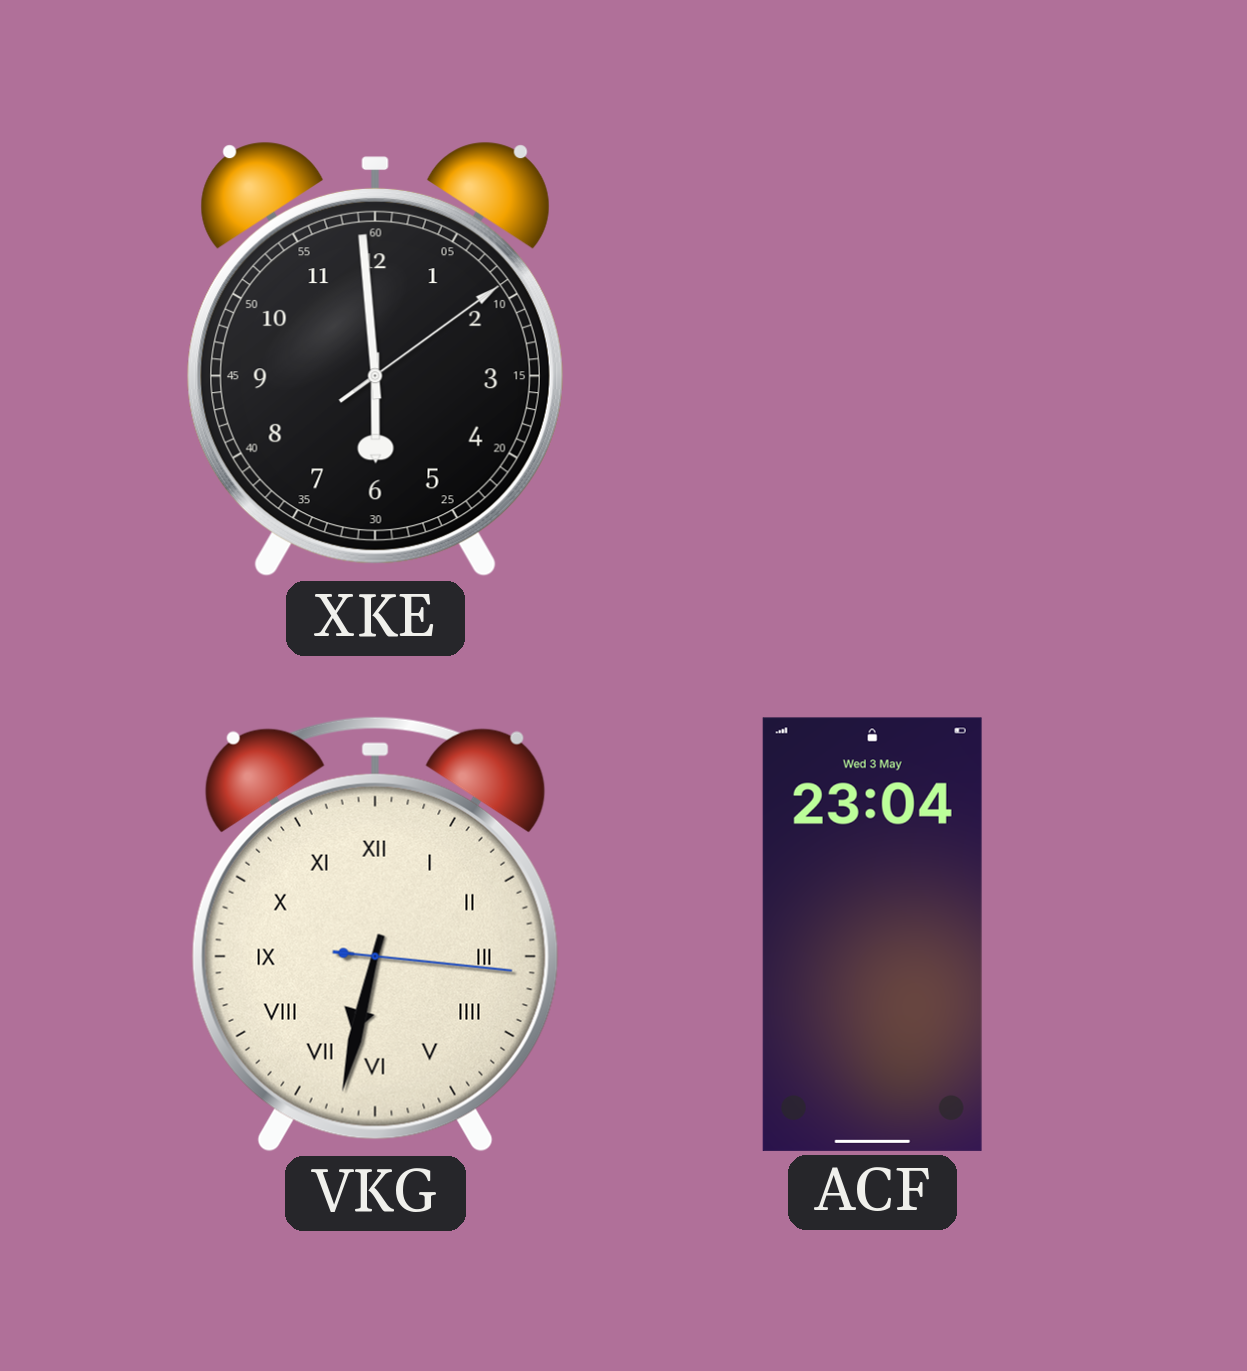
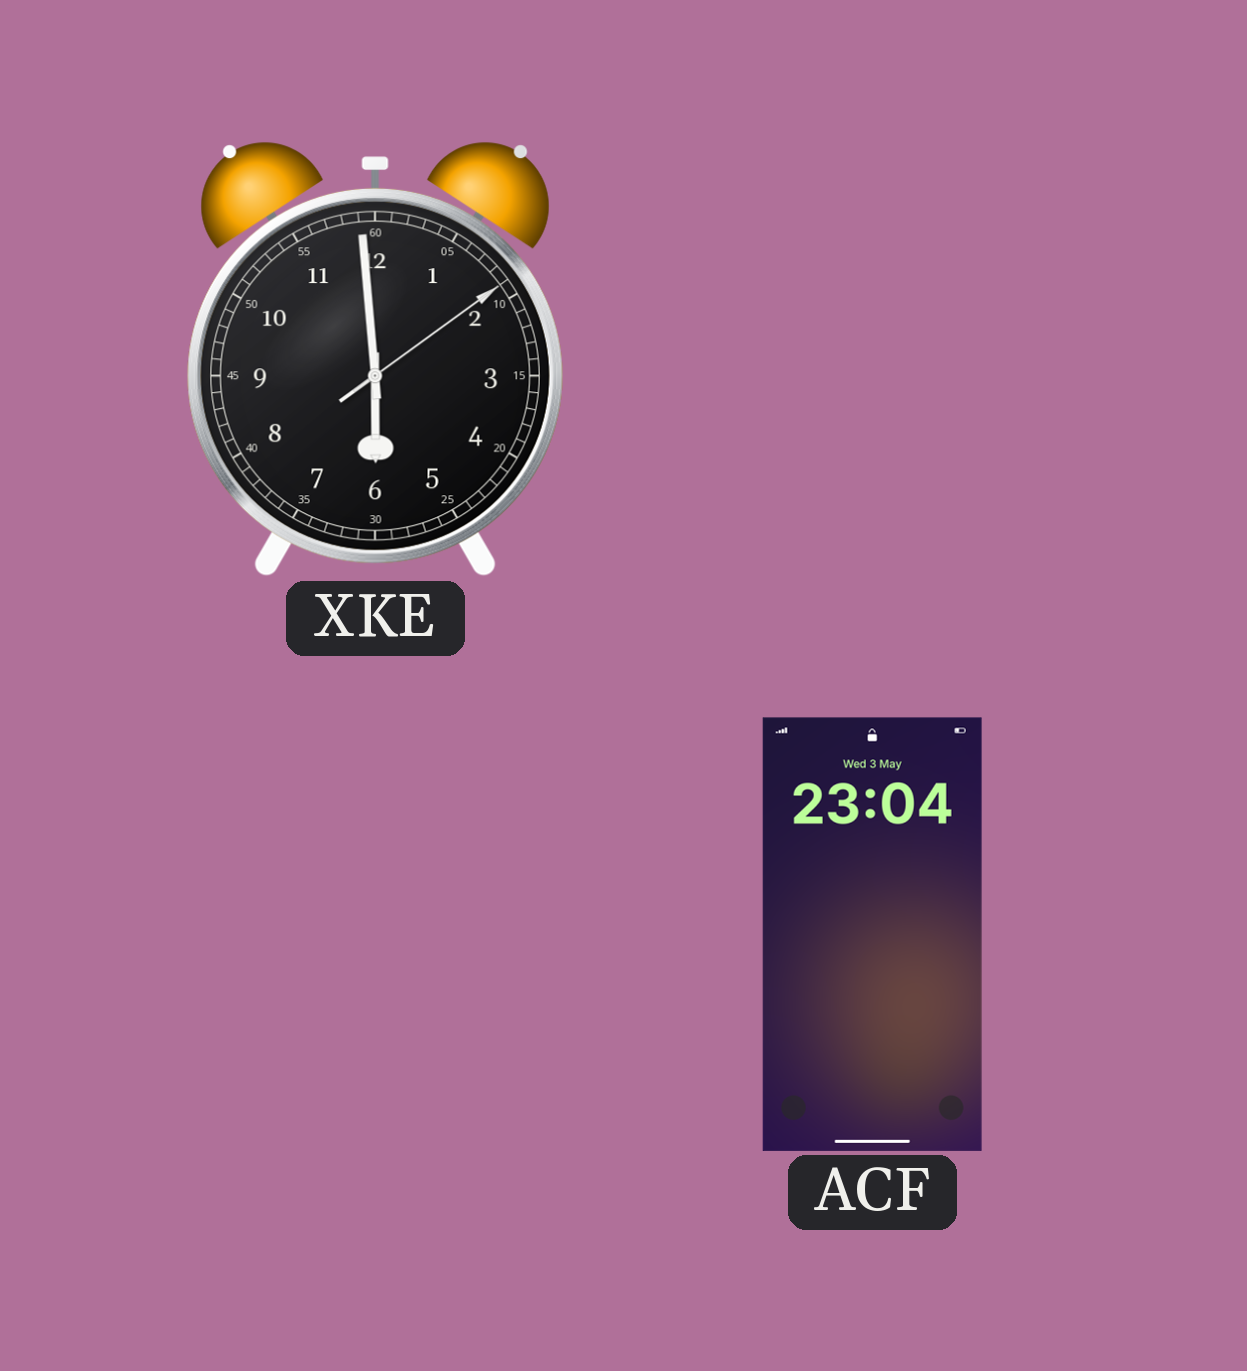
VKG: 6:32 -> none
